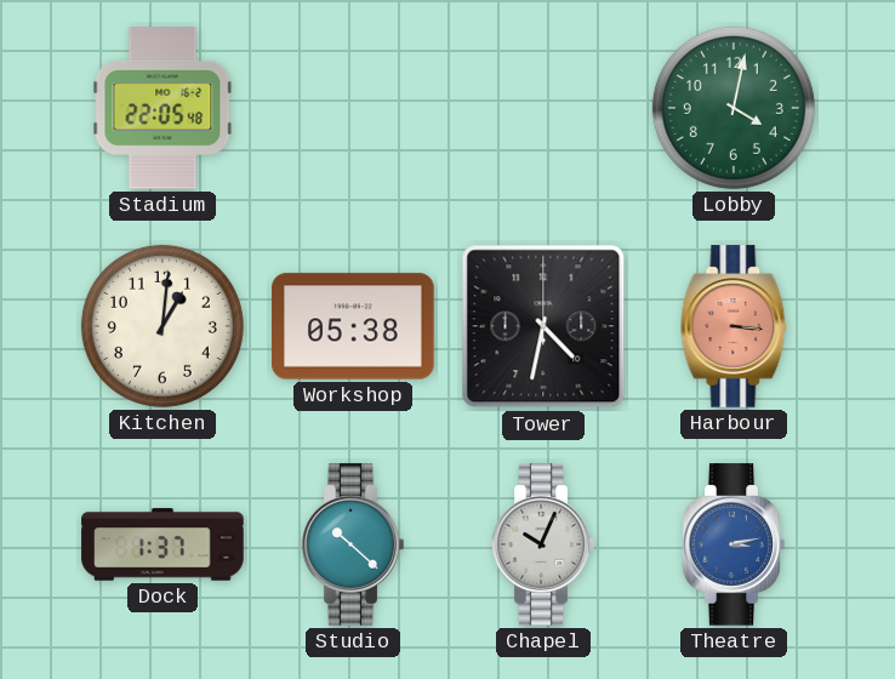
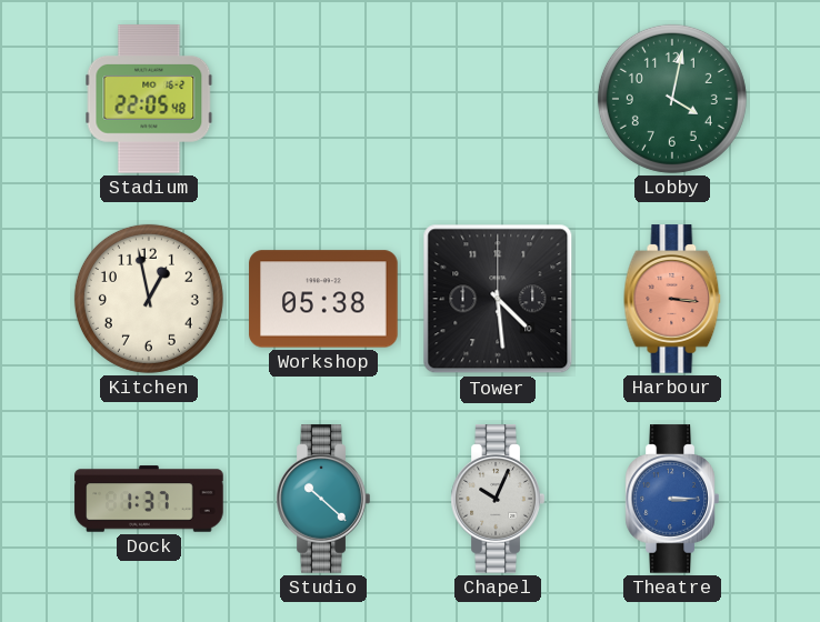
Kitchen: 1:01 -> 12:58
Tower: 4:32 -> 4:29
Theatre: 3:13 -> 3:15
